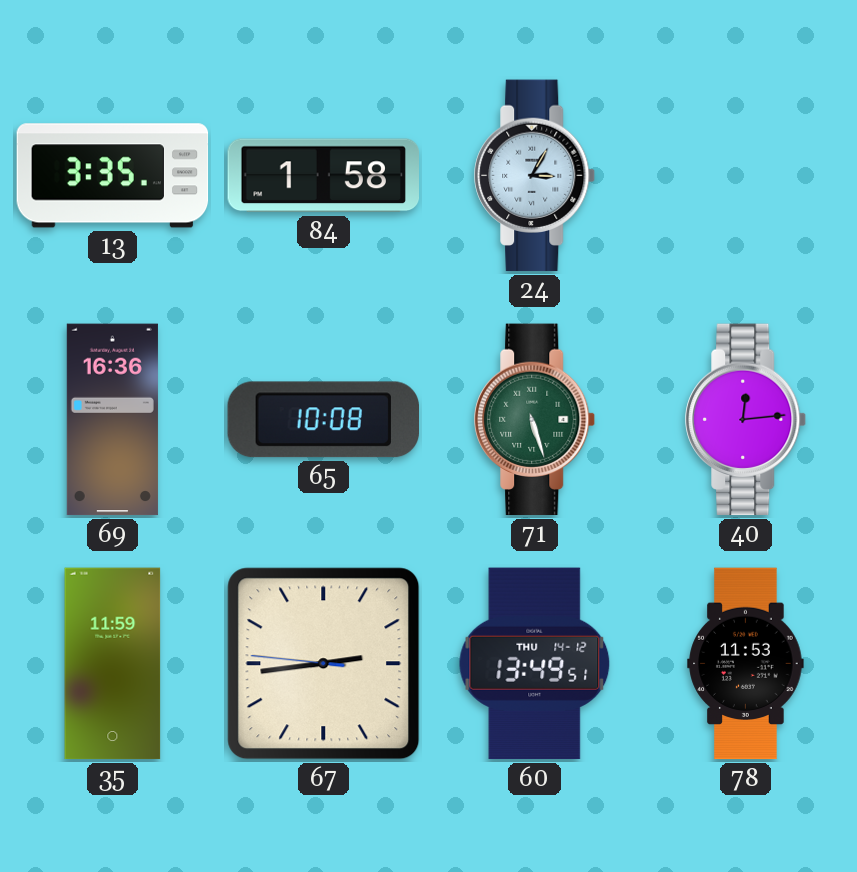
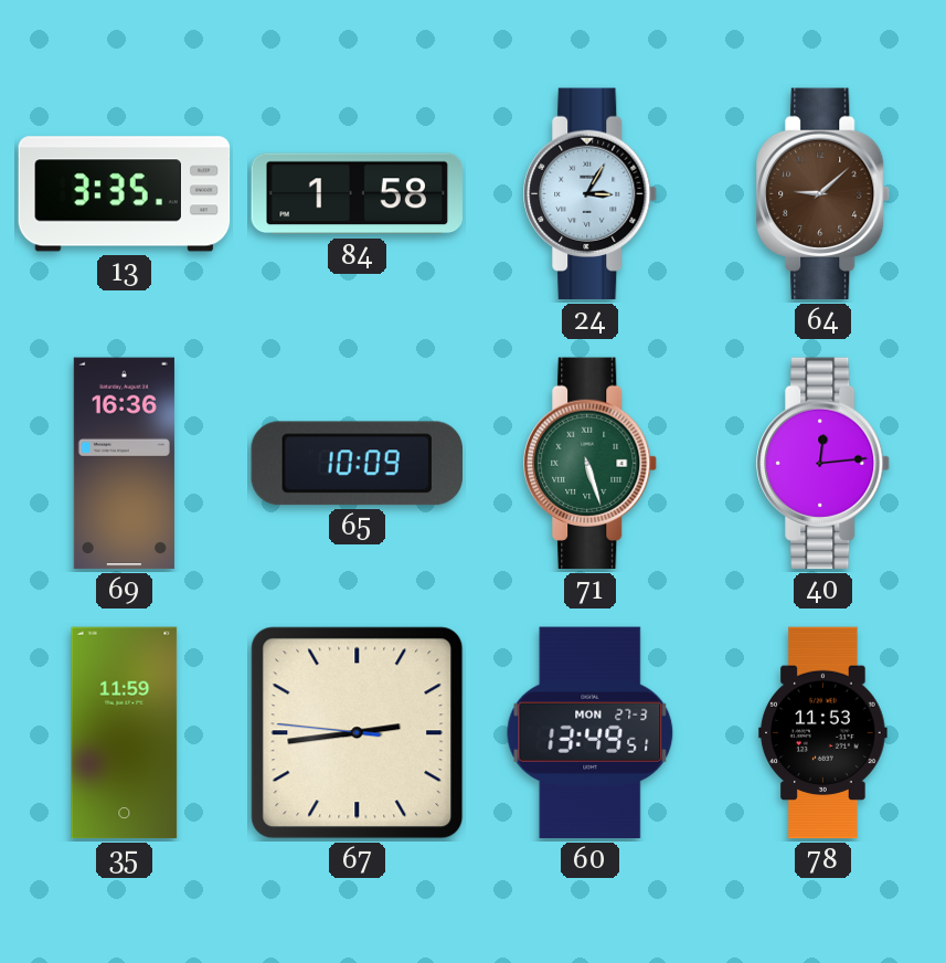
64: none -> 9:08
65: 10:08 -> 10:09
60 date: THU 14-12 -> MON 27-3
